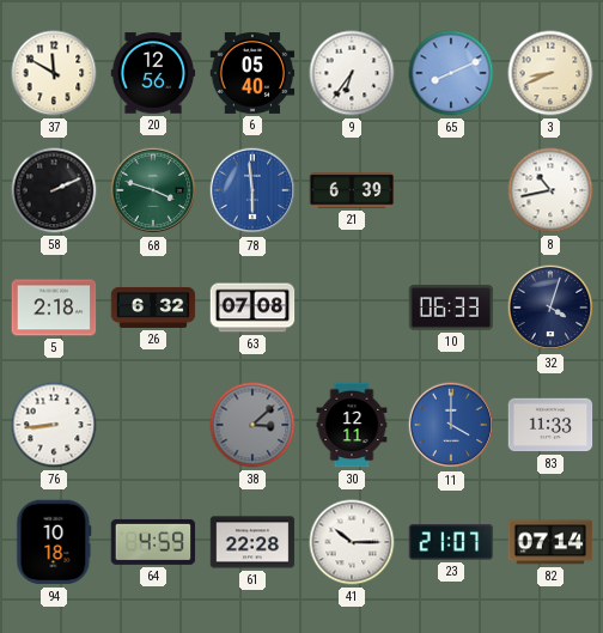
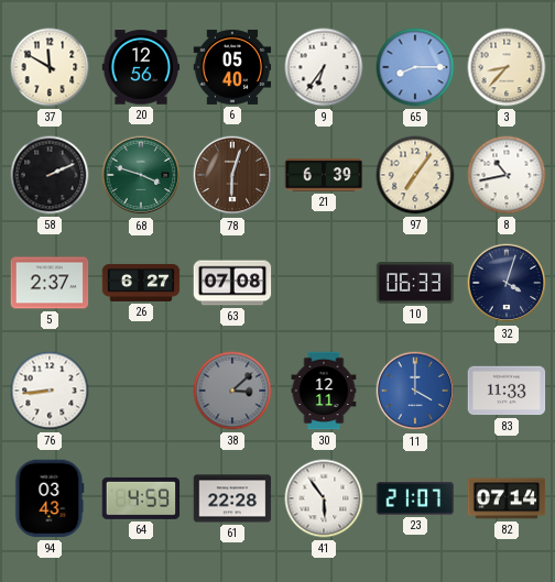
65: 8:11 -> 8:15
3: 8:41 -> 8:37
78: 5:59 -> 6:03
78 dial: blue -> brown
97: none -> 7:06
5: 2:18 -> 2:37
26: 6:32 -> 6:27
94: 10:18 -> 03:43
41: 10:15 -> 5:54
